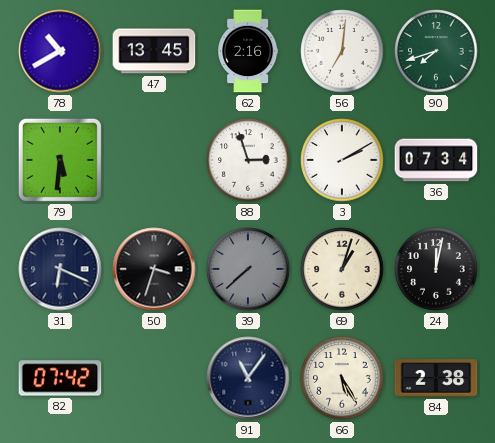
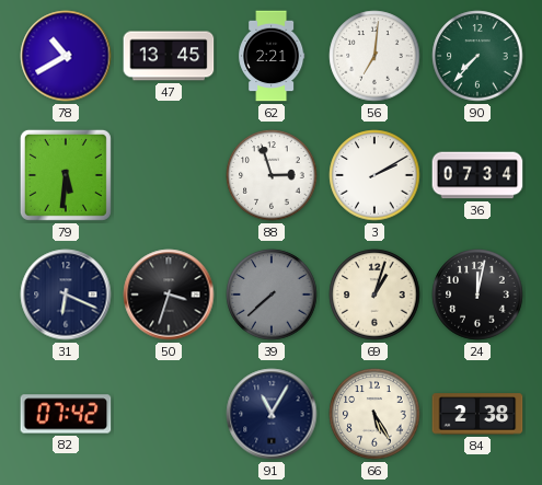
62: 2:16 -> 2:21
90: 7:42 -> 7:37
91: 11:06 -> 11:05
